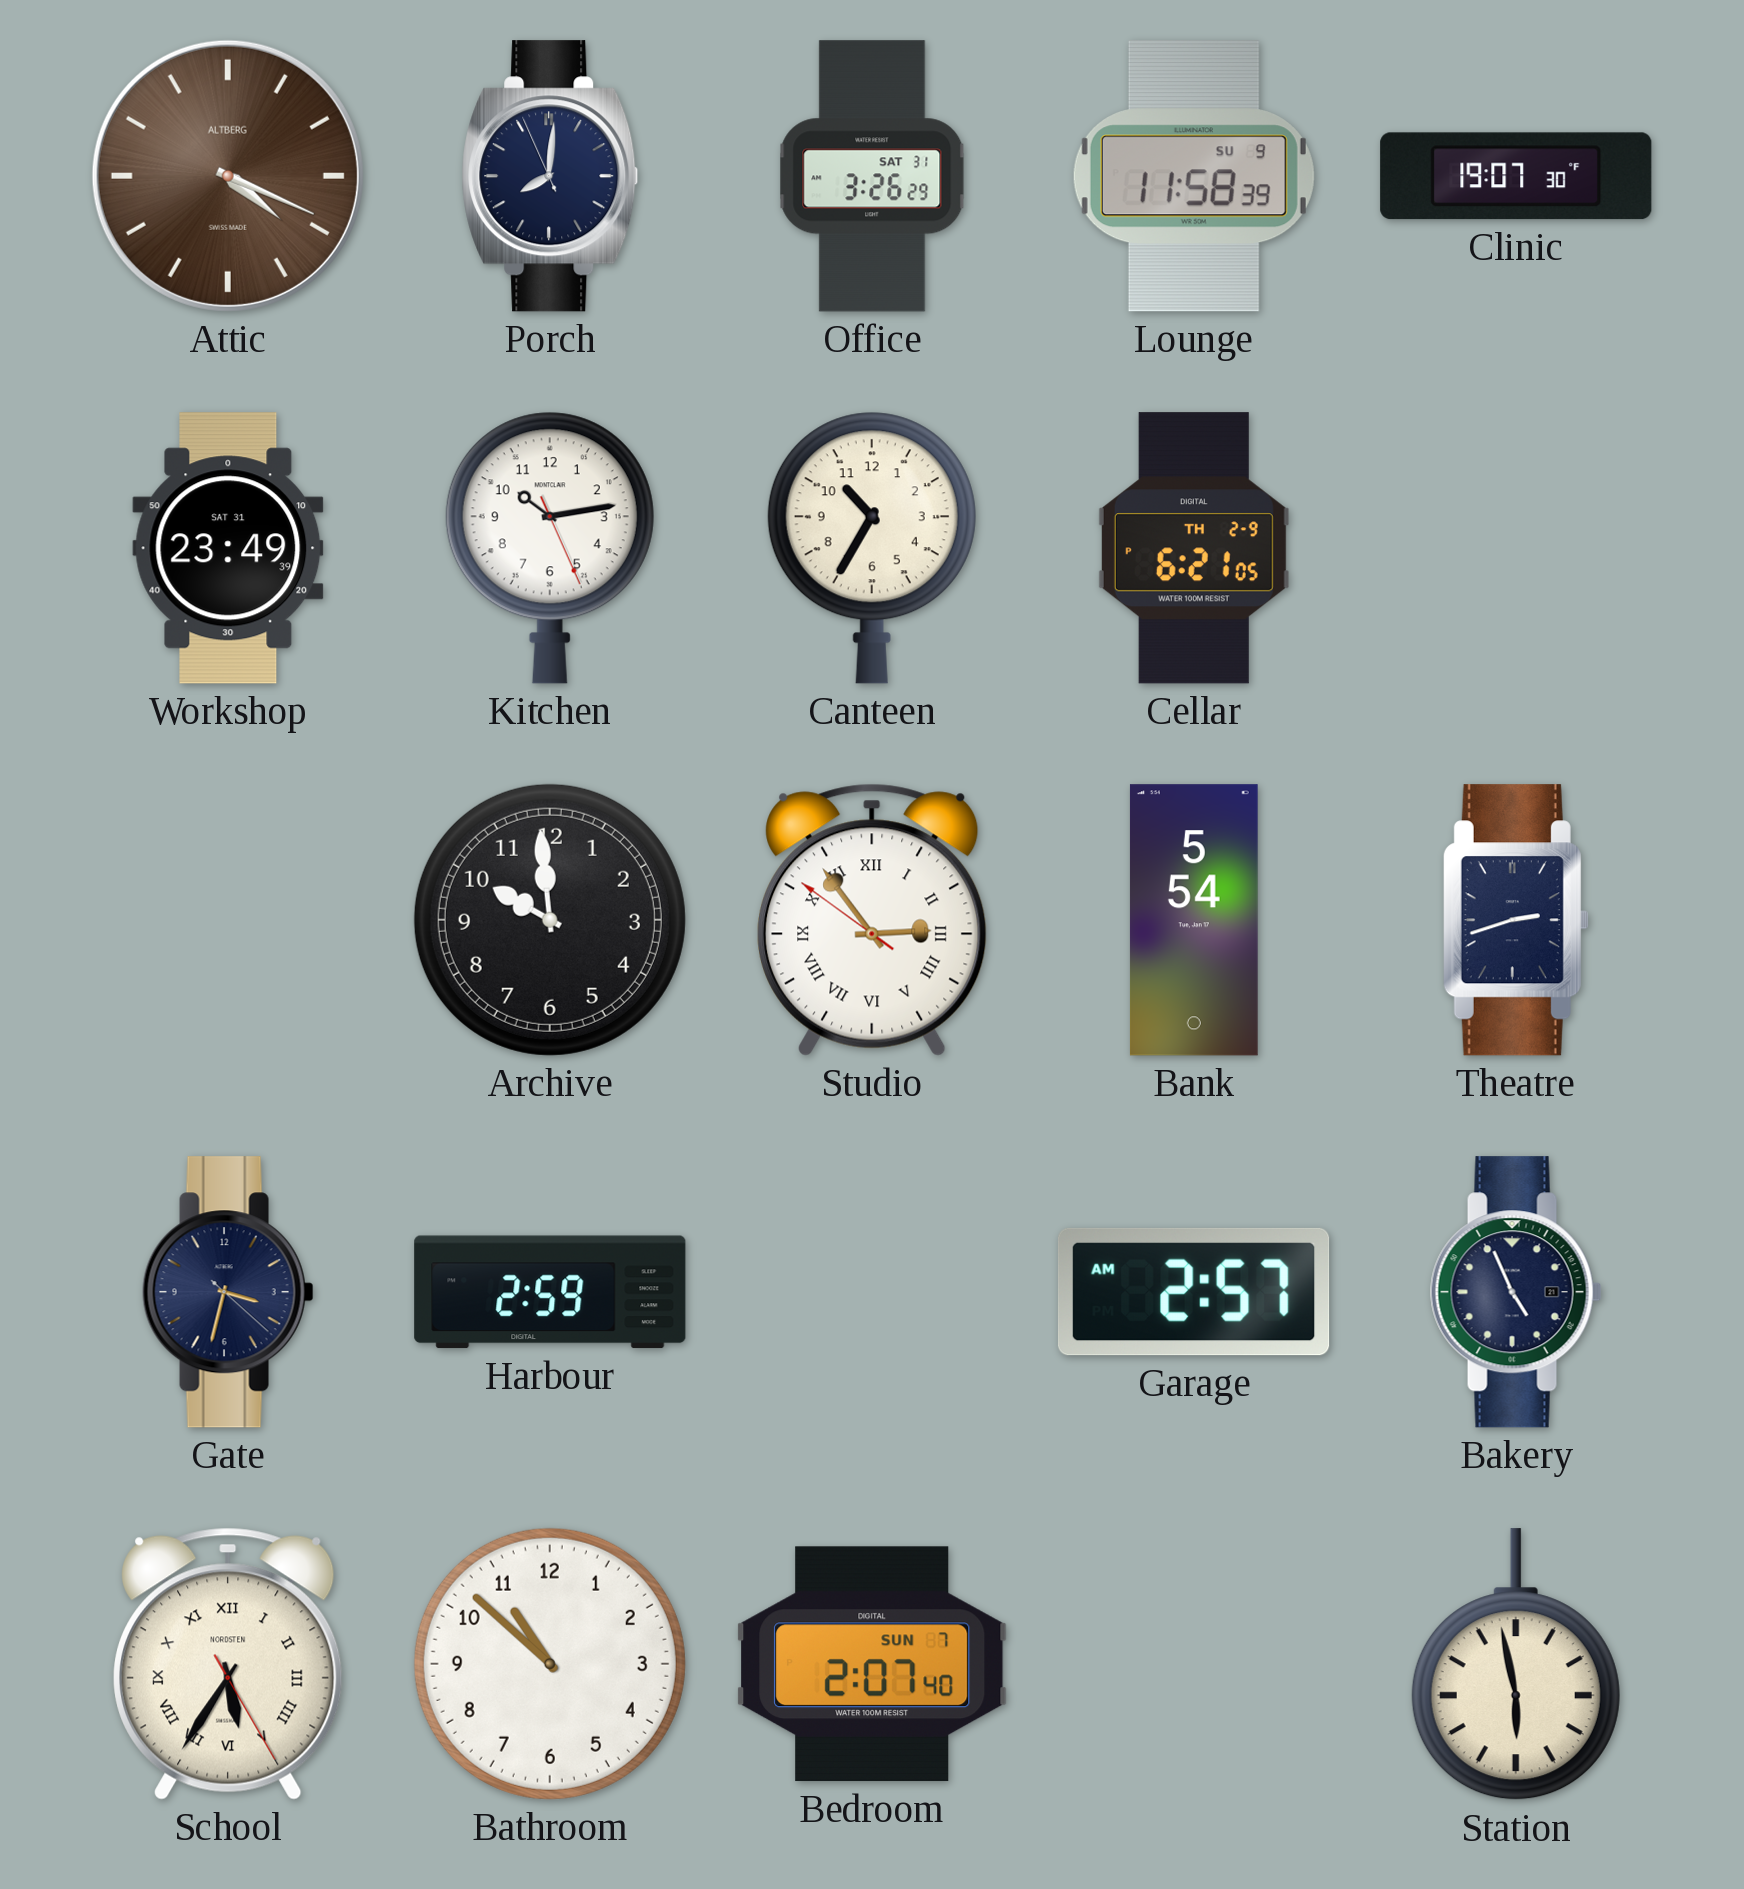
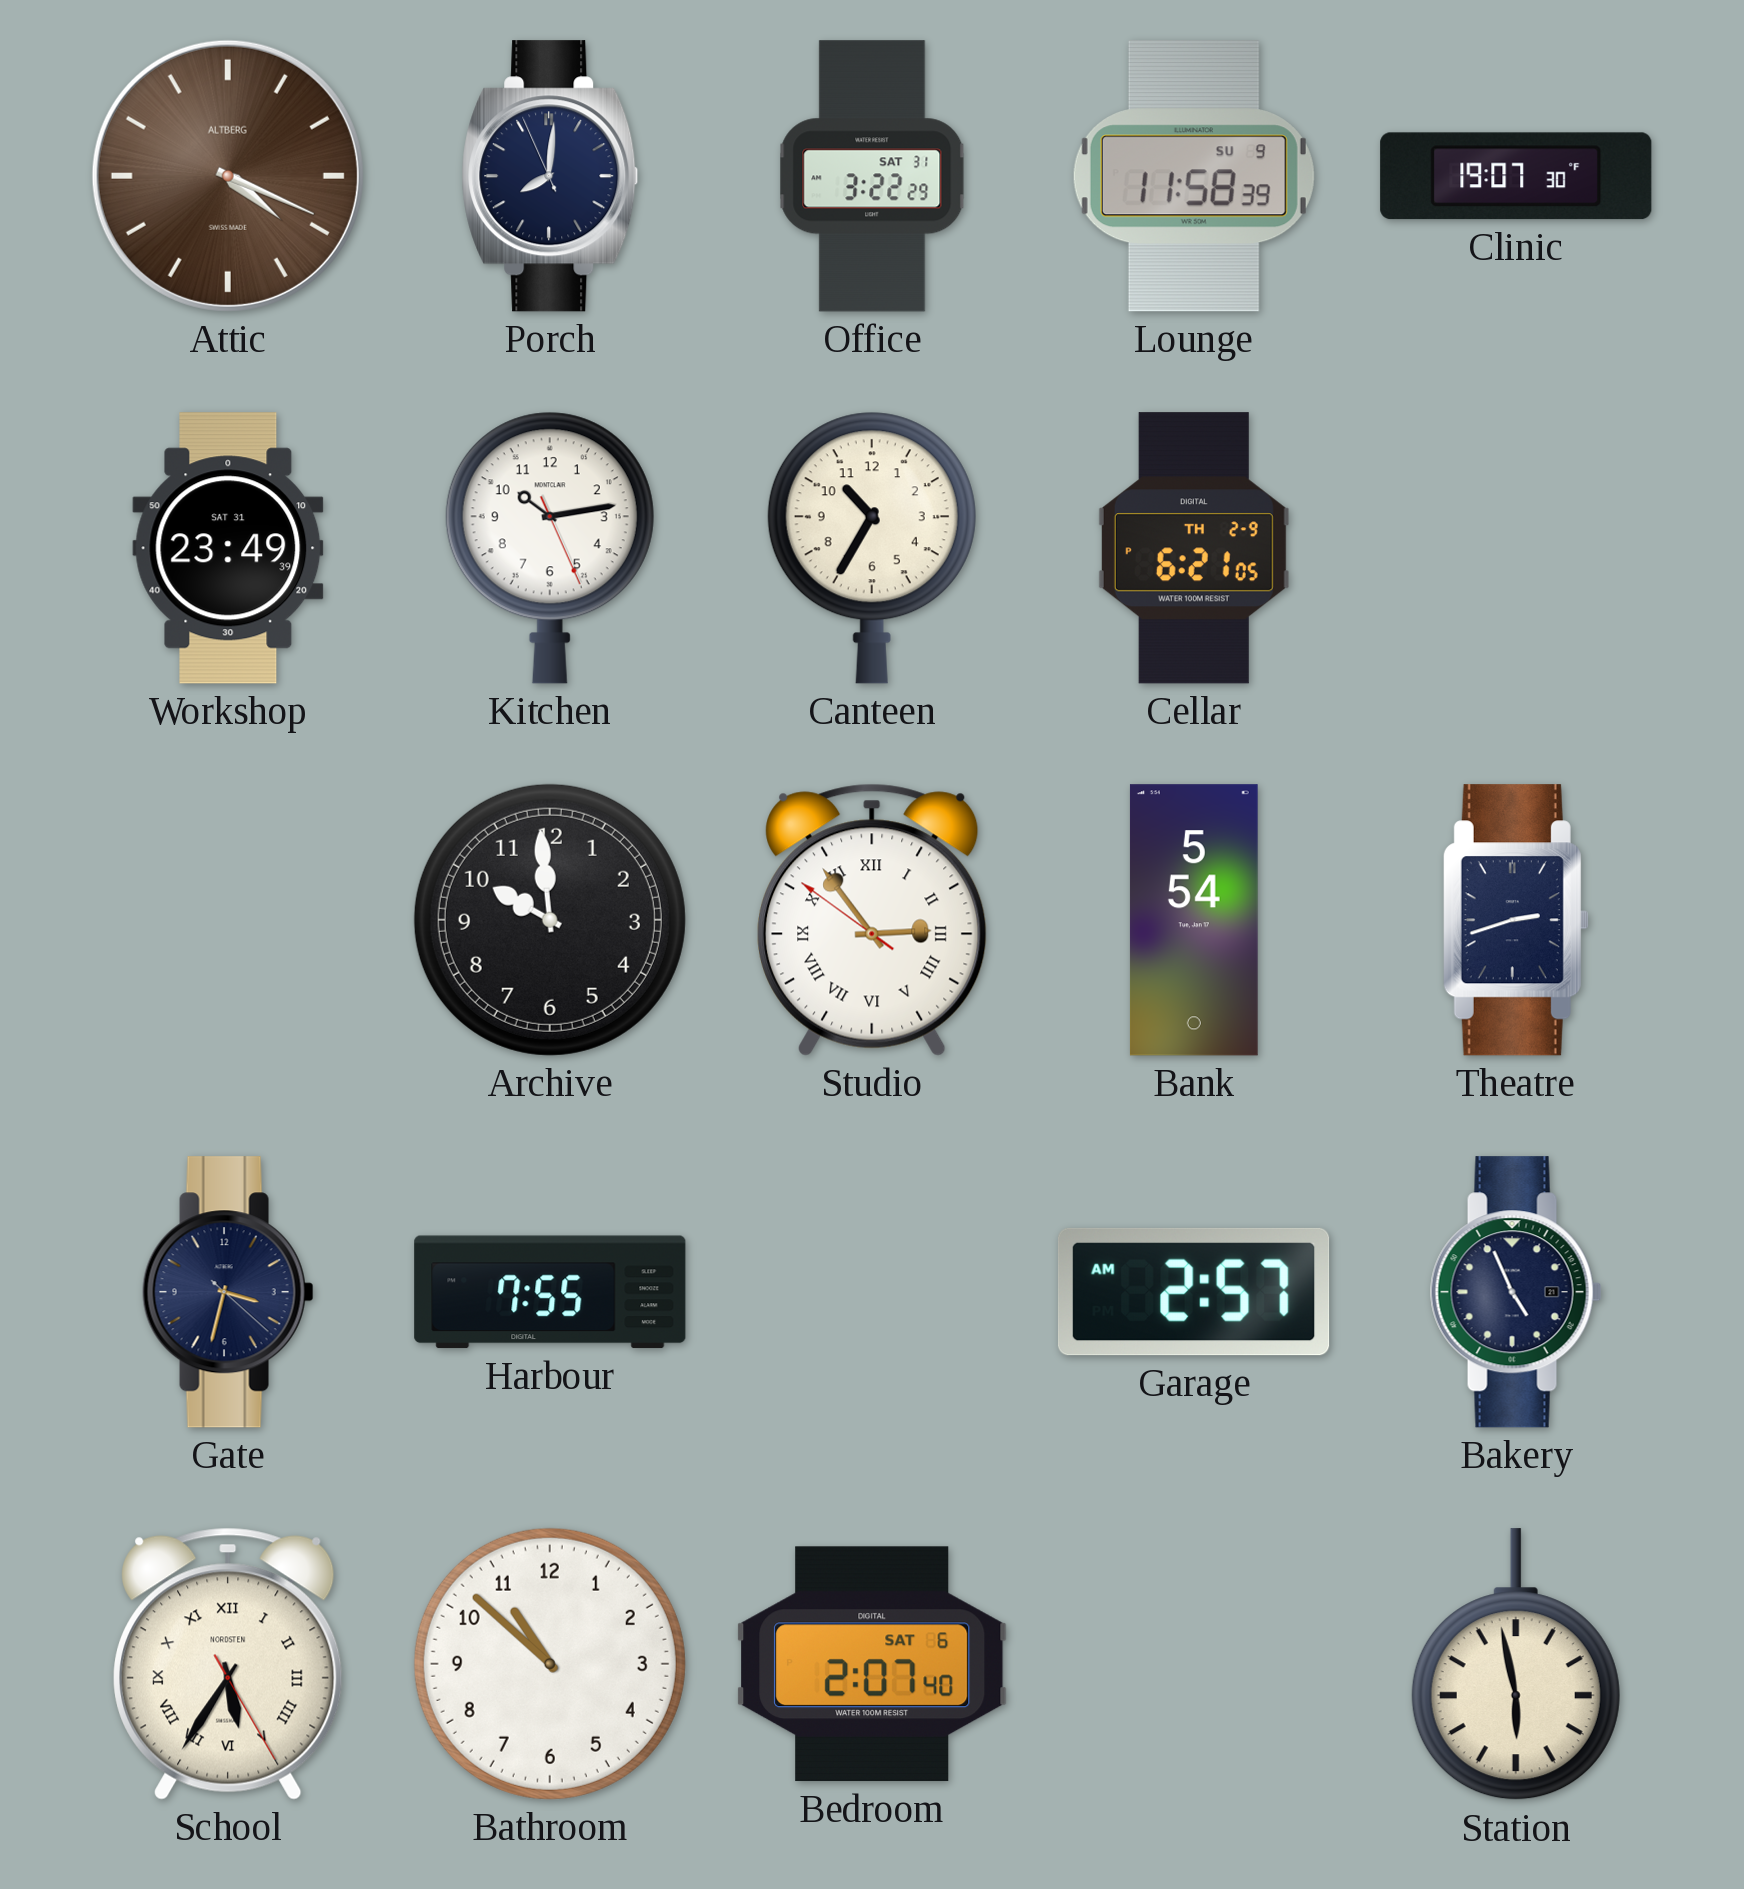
Office: 3:26 -> 3:22
Harbour: 2:59 -> 7:55
Bedroom date: SUN 7 -> SAT 6
